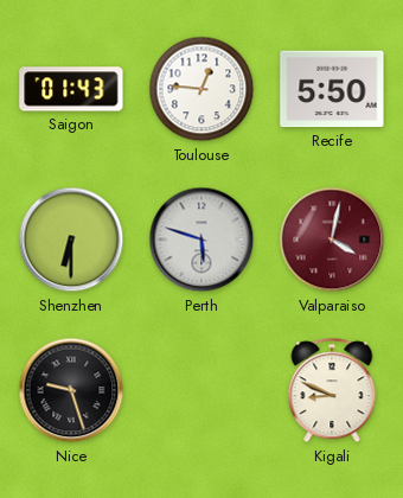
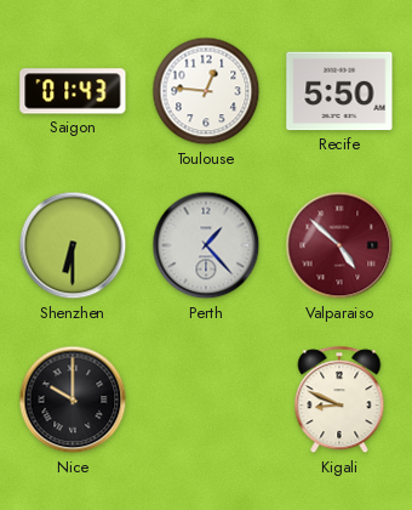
Perth: 5:48 -> 1:23
Valparaiso: 4:02 -> 4:52
Nice: 9:27 -> 10:00
